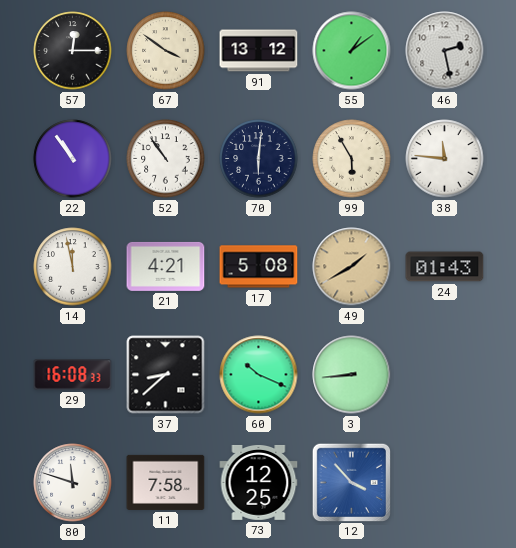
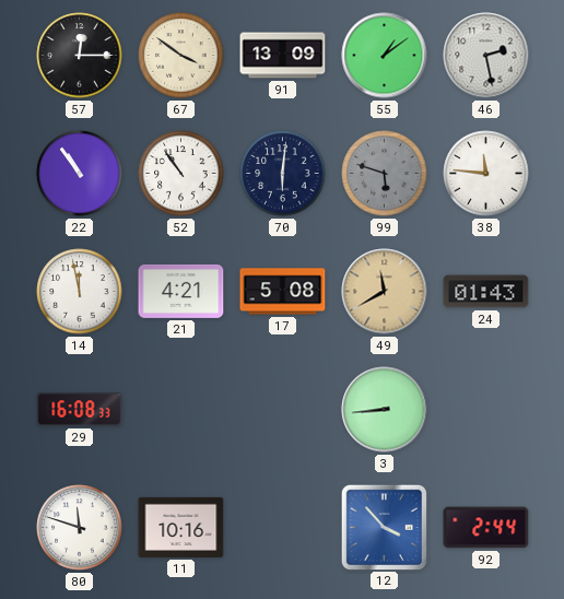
91: 13:12 -> 13:09
99: 5:55 -> 5:48
99 dial: cream -> grey
49: 1:40 -> 11:40
37: 8:38 -> none
60: 10:19 -> none
11: 7:58 -> 10:16
73: 12:25 -> none
92: none -> 2:44
